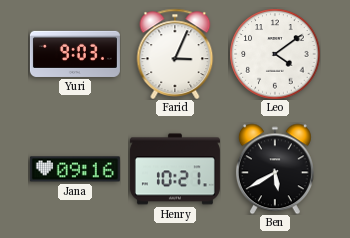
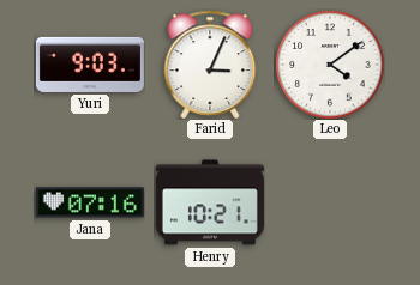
Jana: 09:16 -> 07:16
Ben: 5:40 -> none
